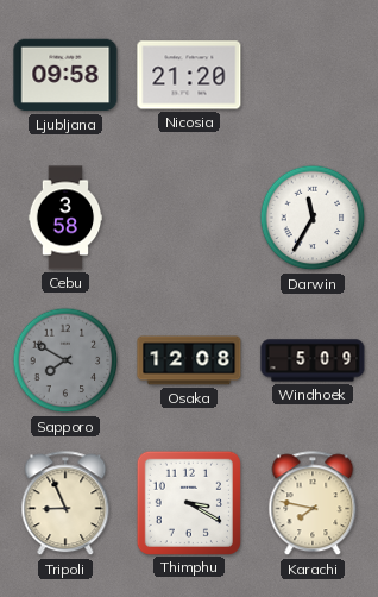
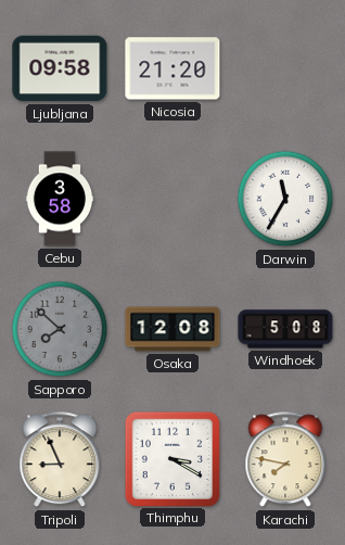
Sapporo: 7:50 -> 7:52
Windhoek: 5:09 -> 5:08
